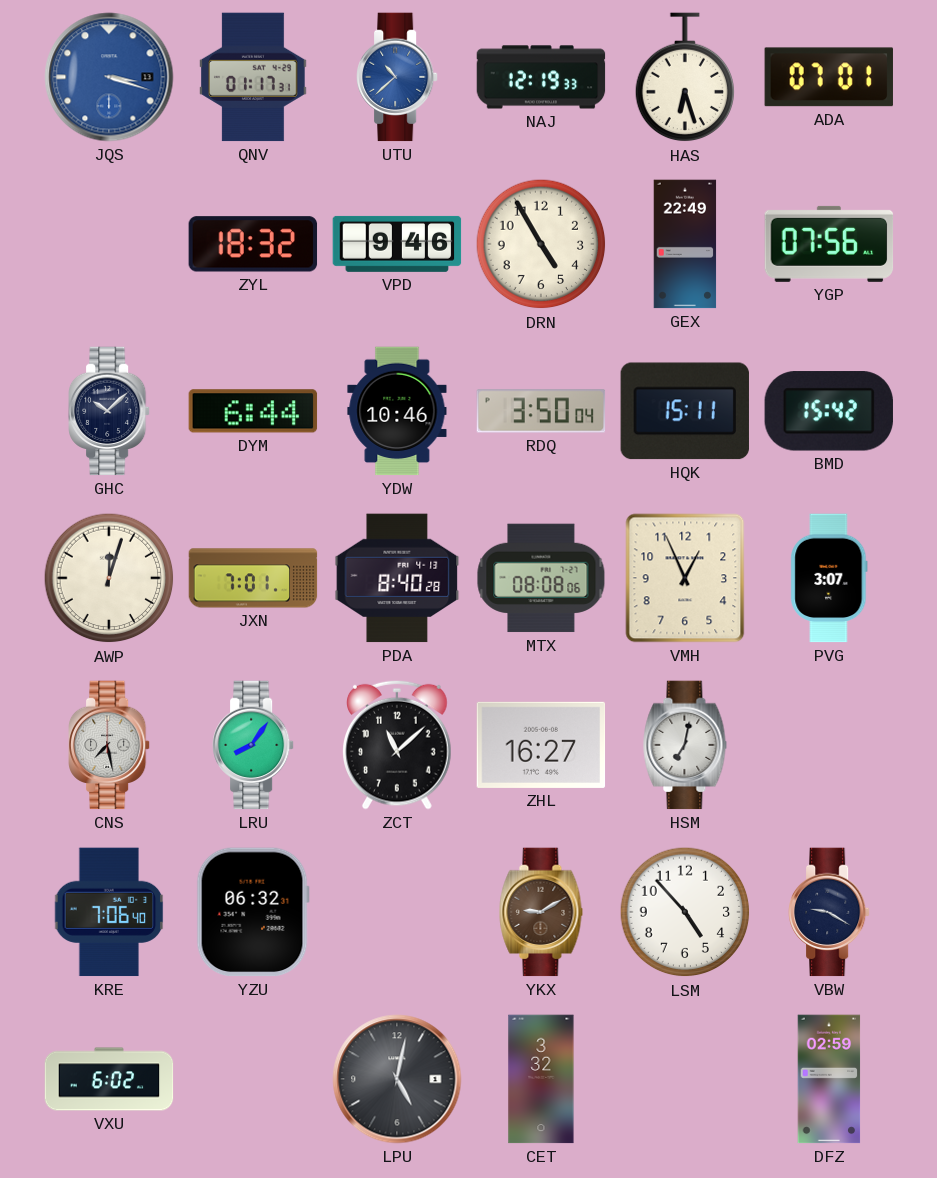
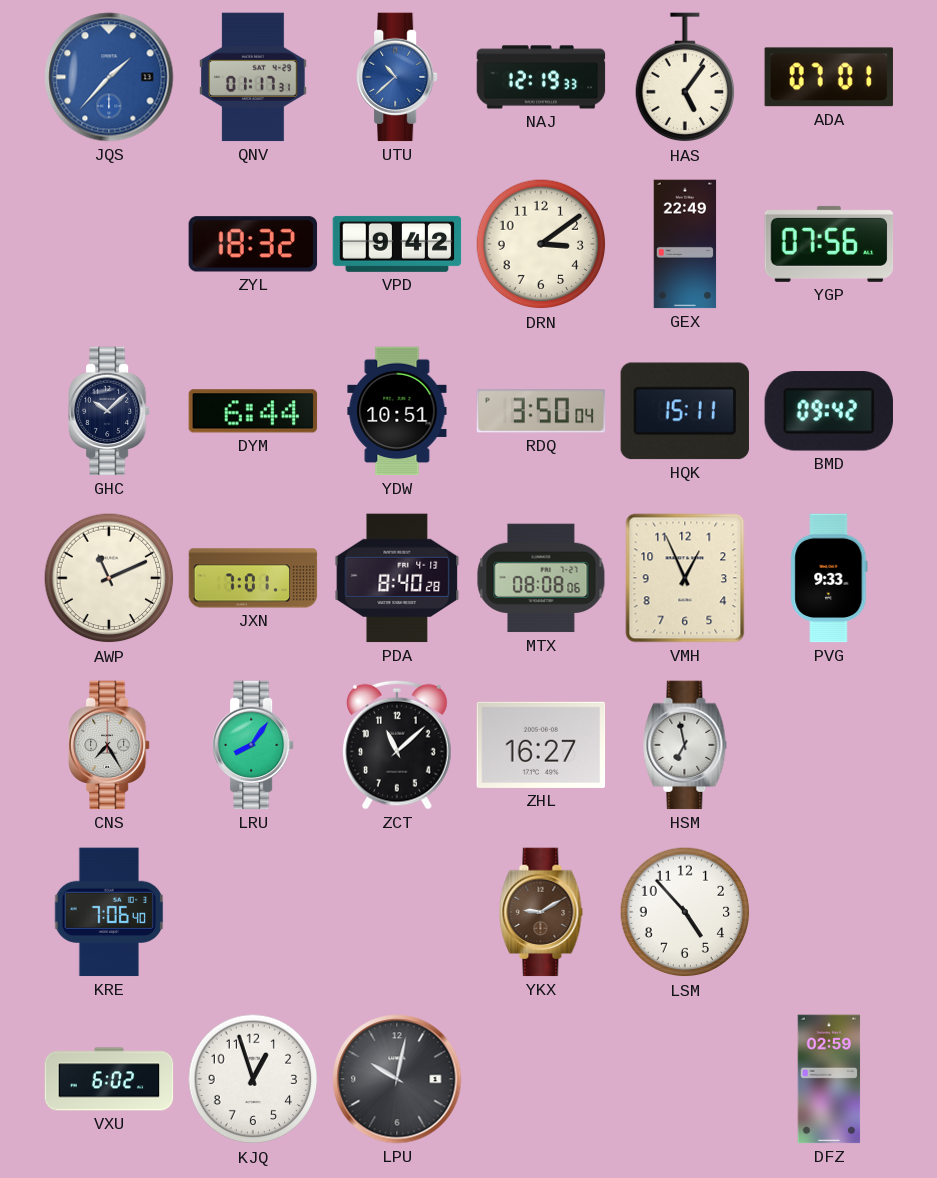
JQS: 3:18 -> 1:37
HAS: 6:27 -> 5:06
VPD: 9:46 -> 9:42
DRN: 4:55 -> 3:09
YDW: 10:46 -> 10:51
BMD: 15:42 -> 09:42
AWP: 12:03 -> 11:11
PVG: 3:07 -> 9:33
CNS: 7:28 -> 7:25
HSM: 7:02 -> 6:58
YZU: 06:32 -> none
VBW: 9:20 -> none
KJQ: none -> 12:57
LPU: 5:02 -> 10:02
CET: 3:32 -> none
